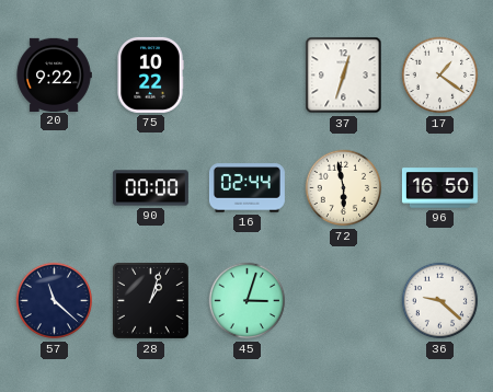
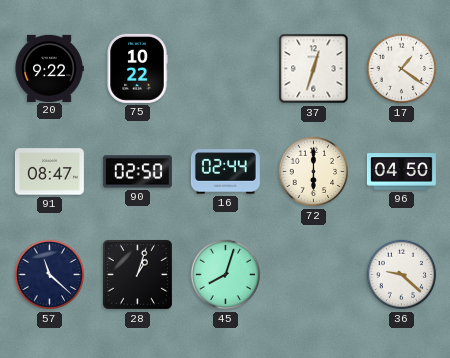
91: none -> 08:47
90: 00:00 -> 02:50
72: 5:58 -> 6:00
96: 16:50 -> 04:50
45: 3:03 -> 8:03
